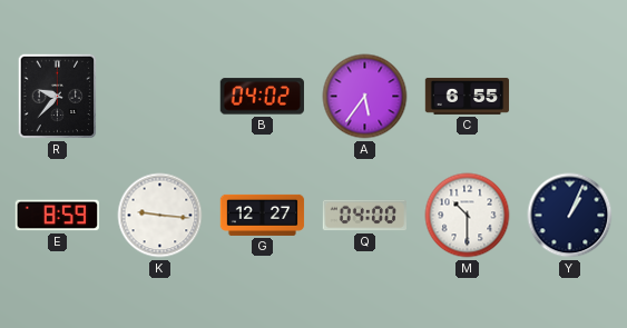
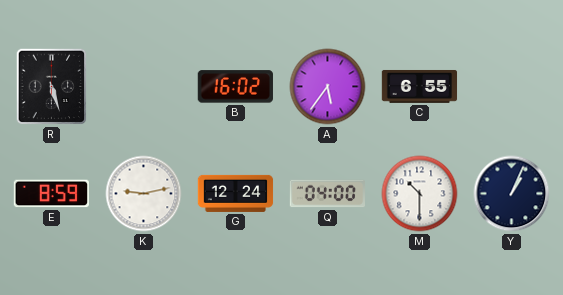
R: 9:37 -> 5:27
B: 04:02 -> 16:02
K: 9:16 -> 9:13
G: 12:27 -> 12:24
